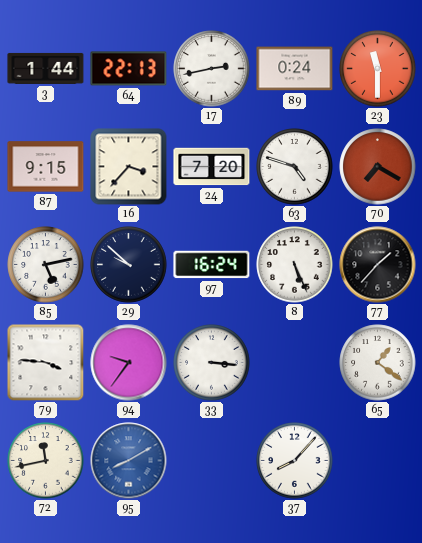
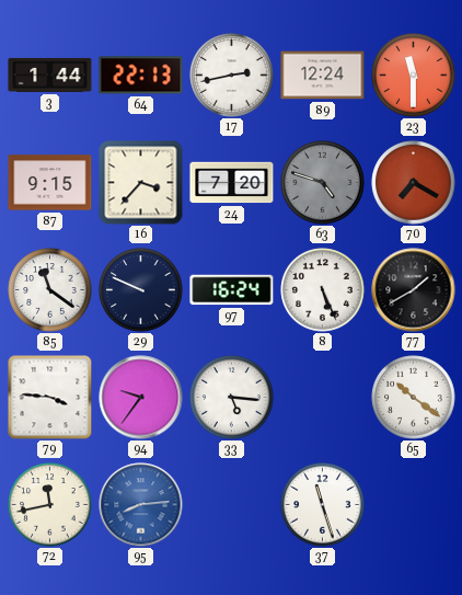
89: 0:24 -> 12:24
63 dial: white -> grey
85: 5:13 -> 11:21
29: 9:52 -> 9:49
77: 1:37 -> 1:40
33: 3:16 -> 5:16
65: 1:21 -> 10:21
95: 8:10 -> 8:14
37: 8:07 -> 11:27
